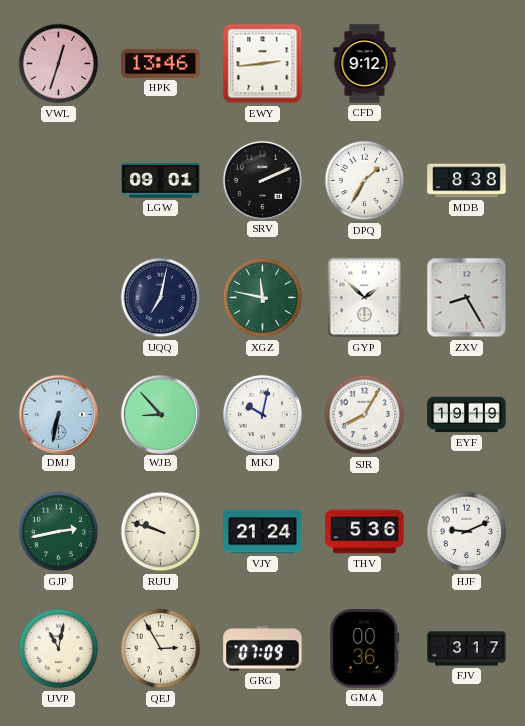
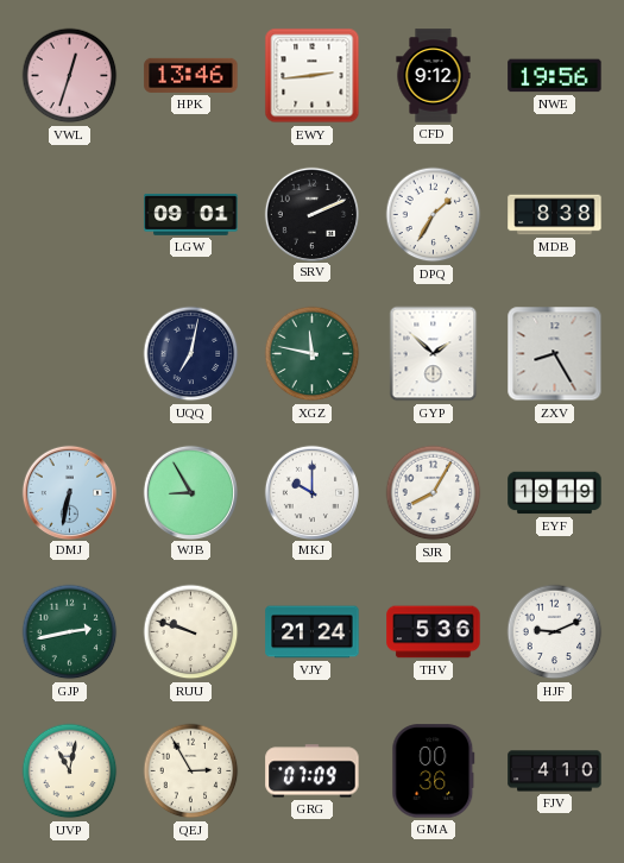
NWE: none -> 19:56
WJB: 8:53 -> 8:55
MKJ: 10:02 -> 10:00
FJV: 3:17 -> 4:10
